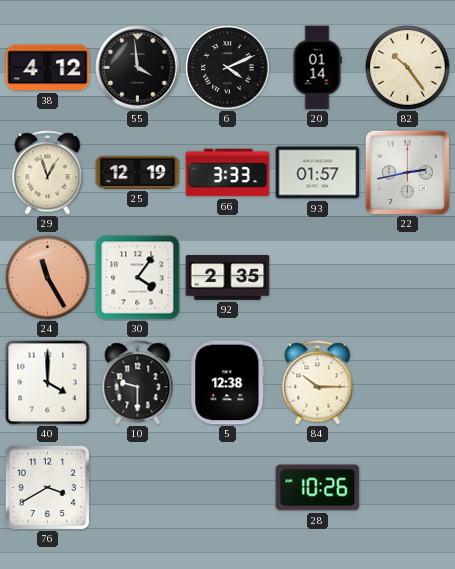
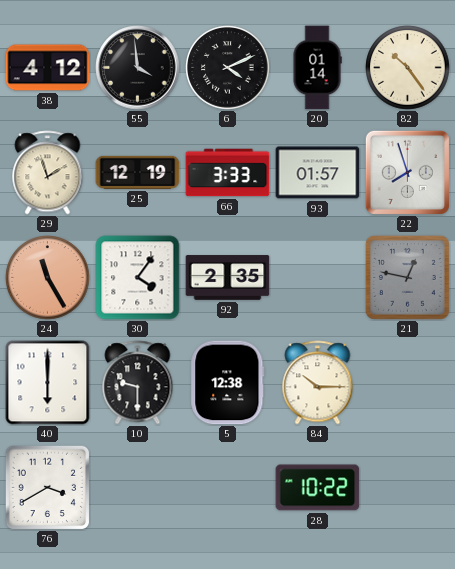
29: 12:57 -> 1:57
22: 2:43 -> 7:57
21: none -> 12:47
40: 4:00 -> 6:00
28: 10:26 -> 10:22
